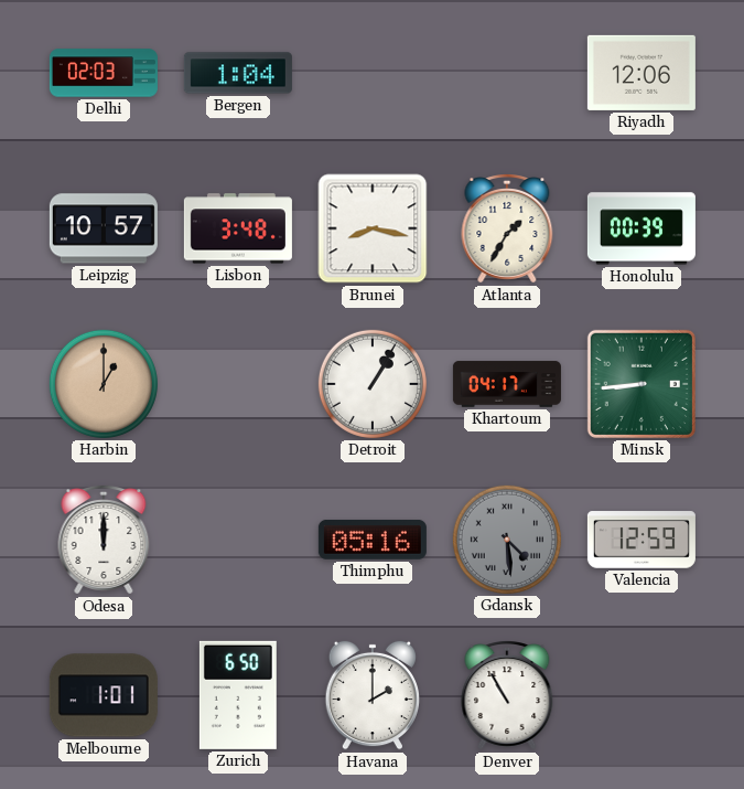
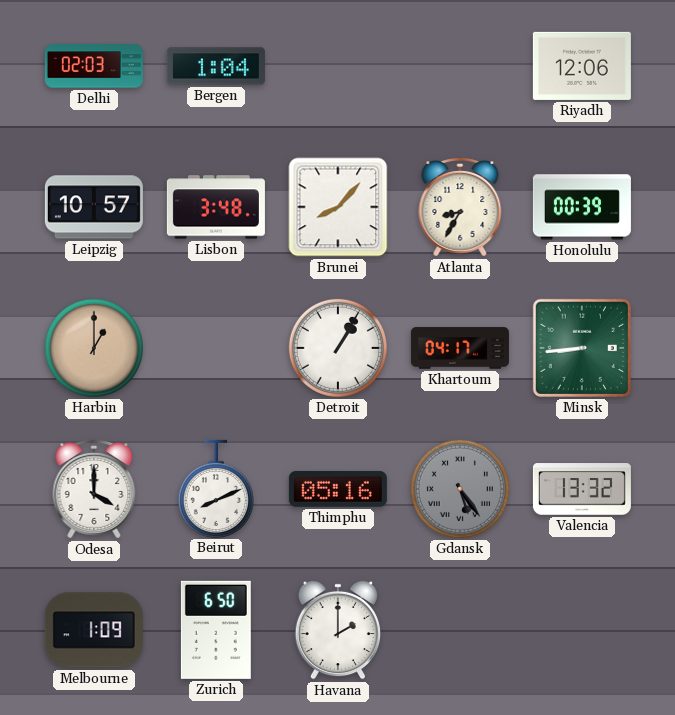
Brunei: 8:17 -> 8:07
Atlanta: 1:35 -> 8:35
Odesa: 12:00 -> 4:00
Beirut: none -> 8:11
Gdansk: 4:29 -> 5:24
Valencia: 12:59 -> 13:32
Melbourne: 1:01 -> 1:09
Denver: 10:55 -> none
